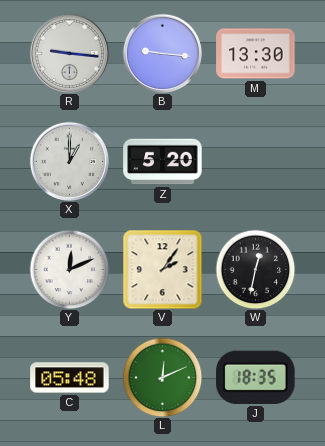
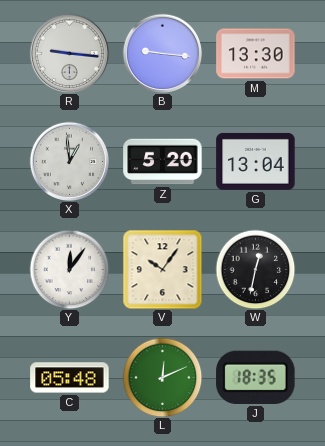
X: 1:00 -> 12:59
G: none -> 13:04
Y: 12:11 -> 12:06
V: 2:06 -> 10:06
